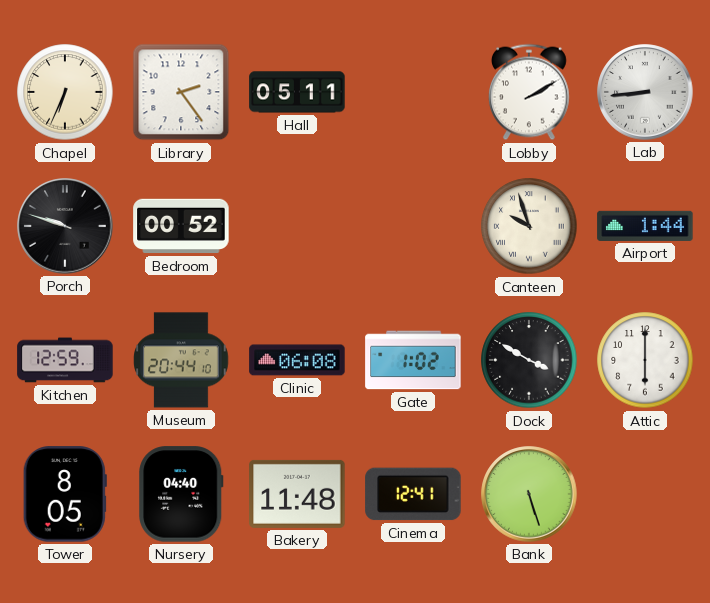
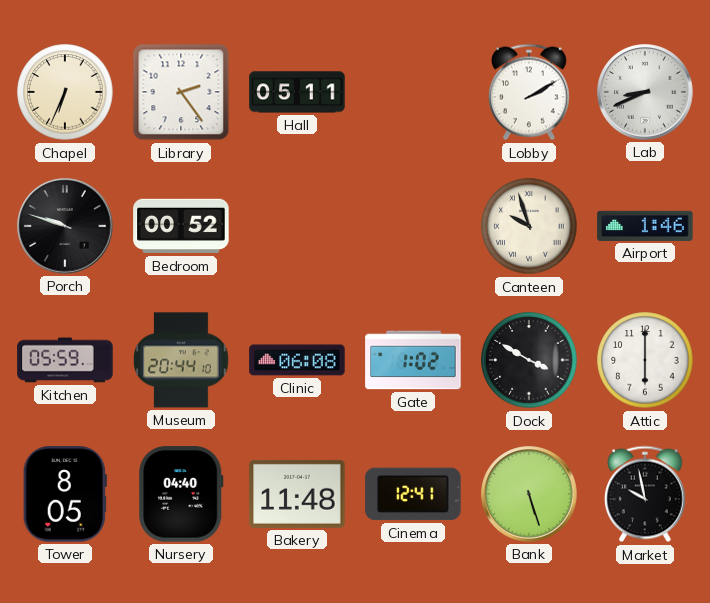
Lab: 8:44 -> 8:41
Airport: 1:44 -> 1:46
Kitchen: 12:59 -> 05:59
Market: none -> 9:58
